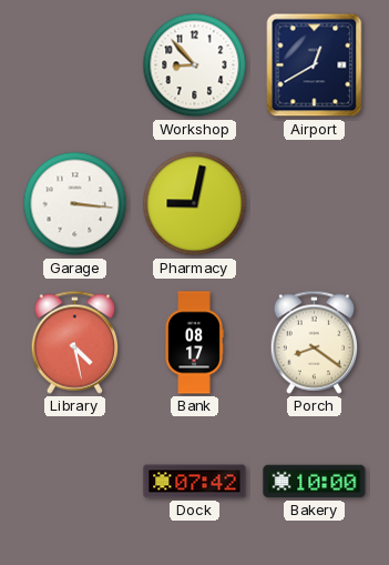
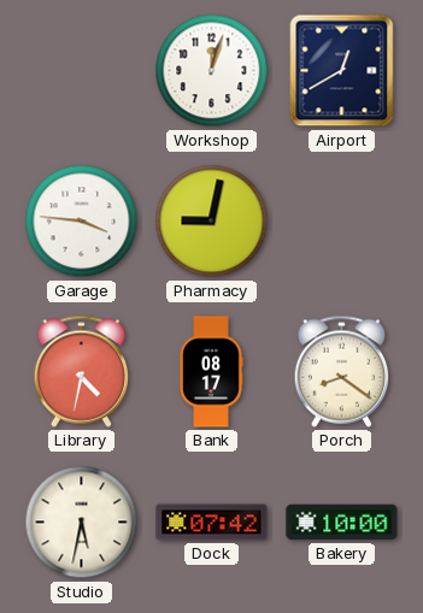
Workshop: 8:53 -> 12:03
Garage: 3:16 -> 3:46
Library: 4:28 -> 4:32
Studio: none -> 5:32
